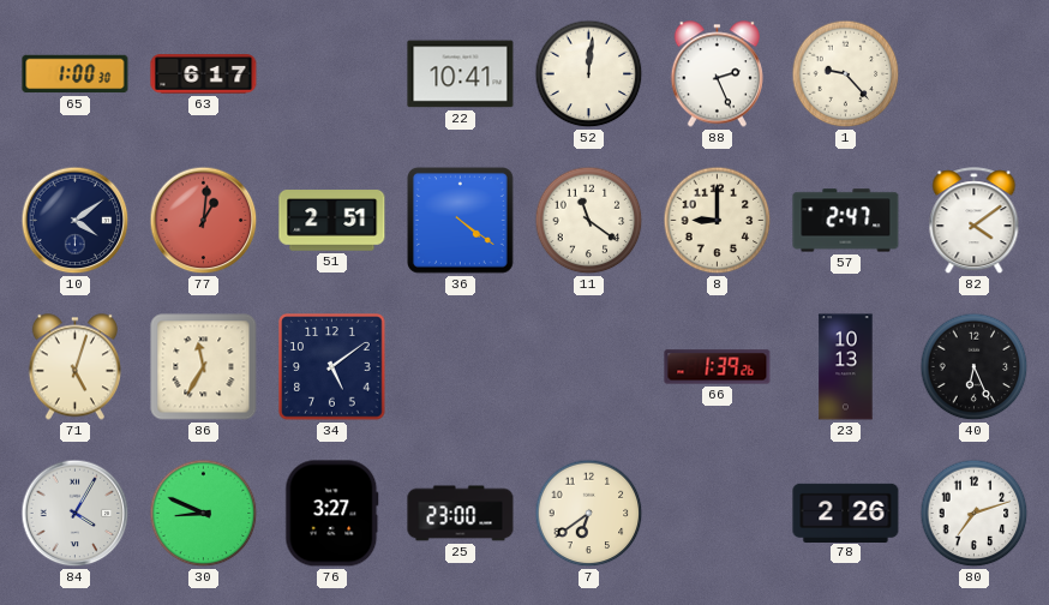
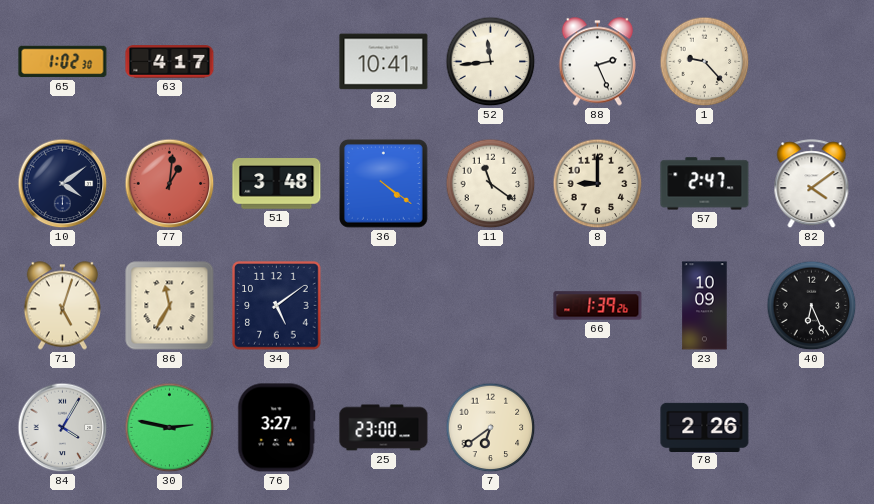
65: 1:00 -> 1:02
63: 6:17 -> 4:17
52: 12:01 -> 11:44
51: 2:51 -> 3:48
23: 10:13 -> 10:09
30: 8:49 -> 2:47
80: 7:12 -> none
